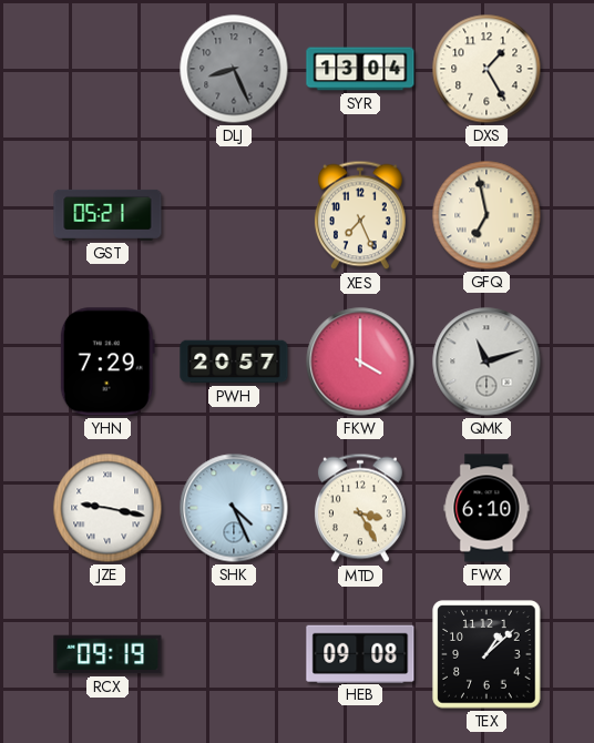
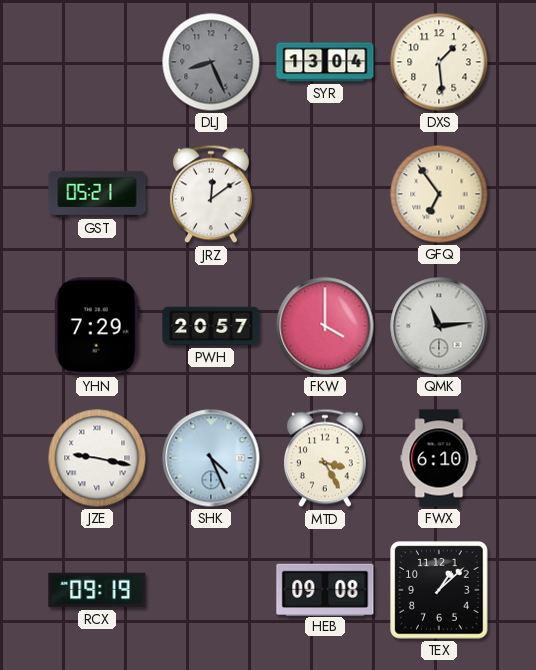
DXS: 1:25 -> 1:29
JRZ: none -> 12:09
XES: 7:26 -> none
GFQ: 6:58 -> 6:54
QMK: 11:12 -> 11:14
